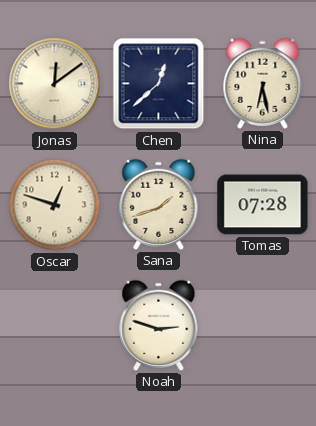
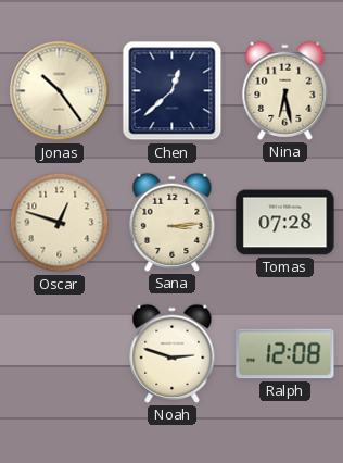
Jonas: 12:09 -> 10:24
Sana: 1:42 -> 3:14
Ralph: none -> 12:08
